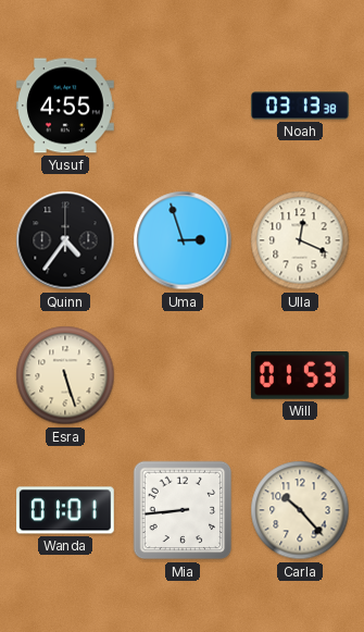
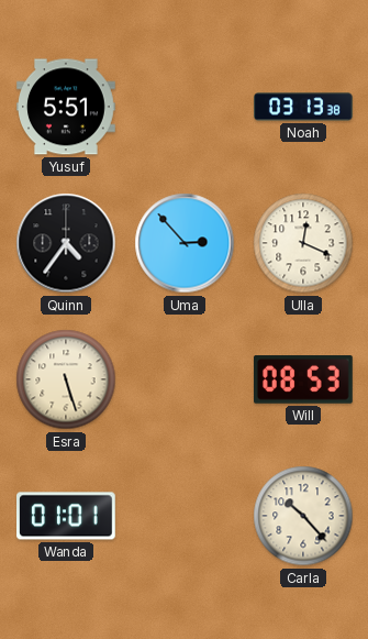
Yusuf: 4:55 -> 5:51
Uma: 2:57 -> 2:53
Will: 01:53 -> 08:53
Mia: 8:44 -> none
